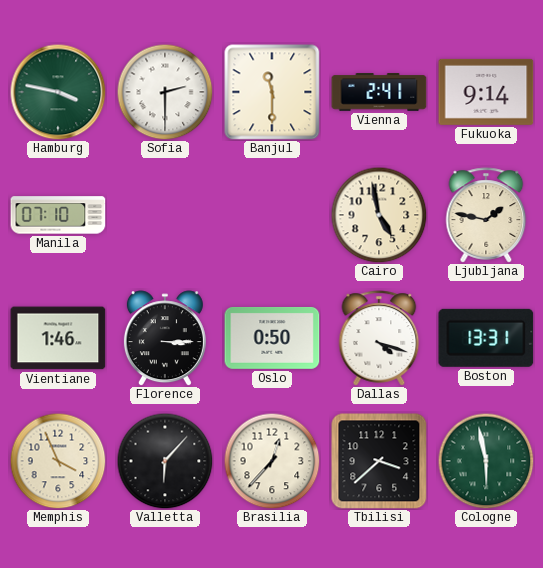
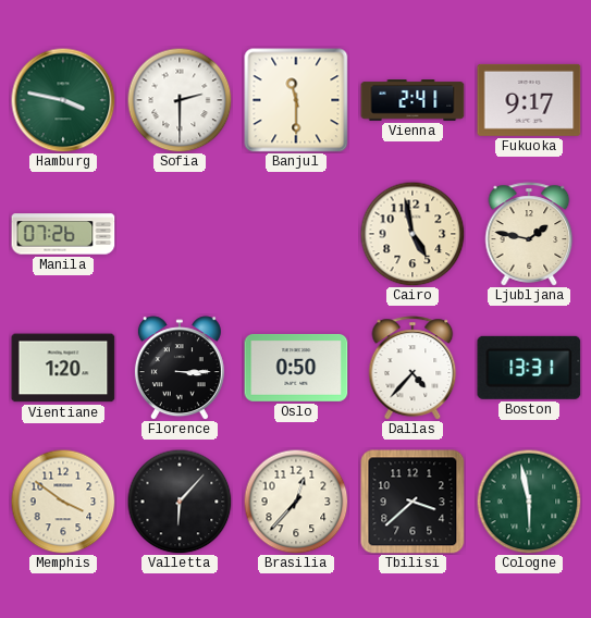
Fukuoka: 9:14 -> 9:17
Manila: 07:10 -> 07:26
Vientiane: 1:46 -> 1:20
Dallas: 4:18 -> 4:37
Memphis: 3:56 -> 3:51
